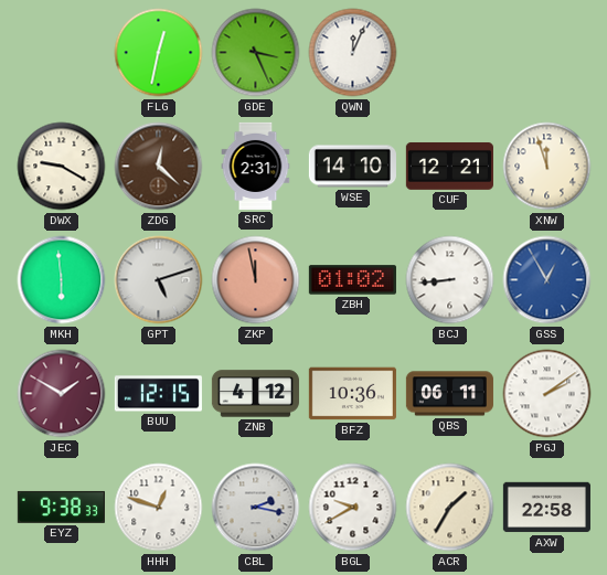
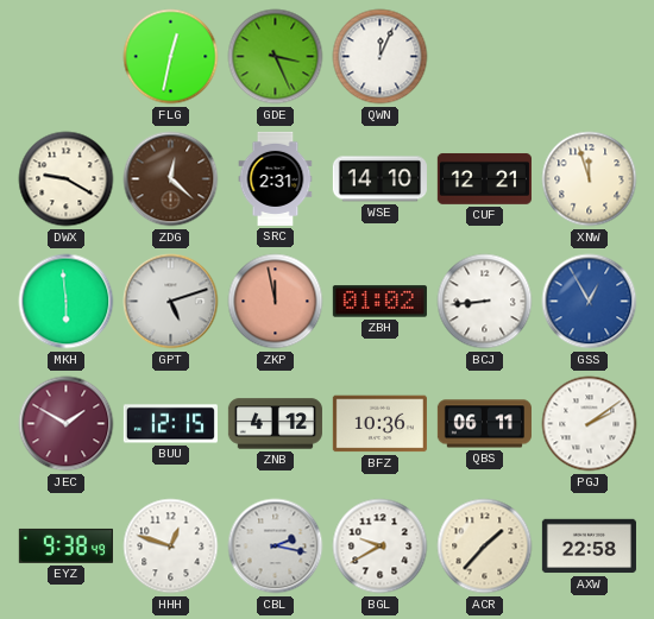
EYZ: 9:38:33 -> 9:38:49
ACR: 1:35 -> 1:37
